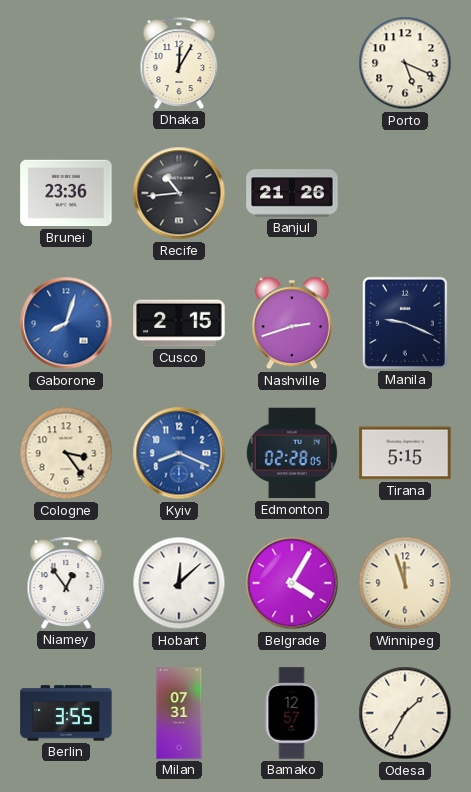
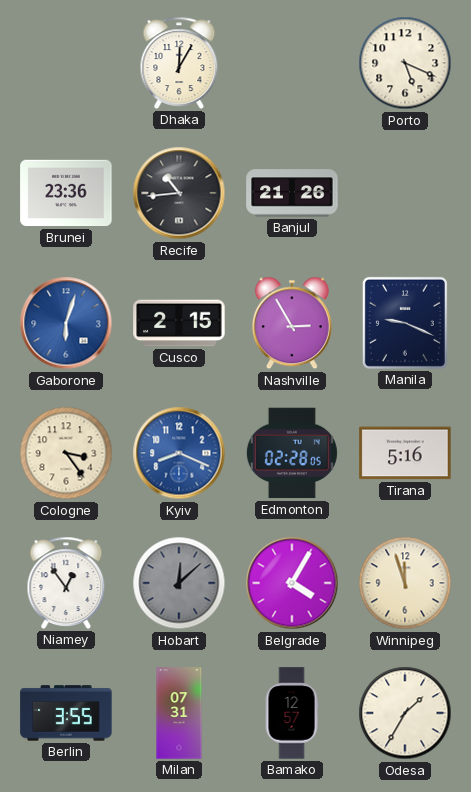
Gaborone: 8:03 -> 6:03
Nashville: 2:42 -> 2:55
Tirana: 5:15 -> 5:16
Hobart dial: white -> grey
